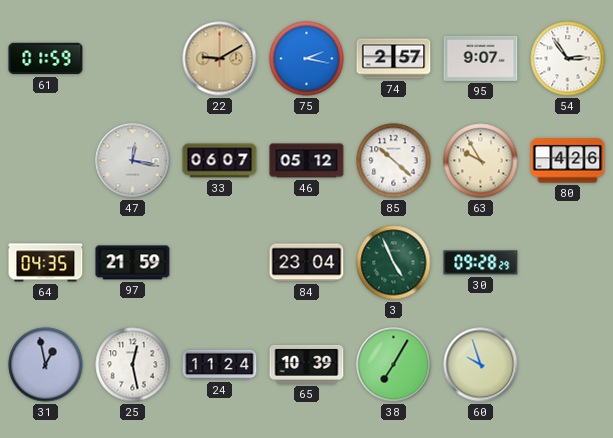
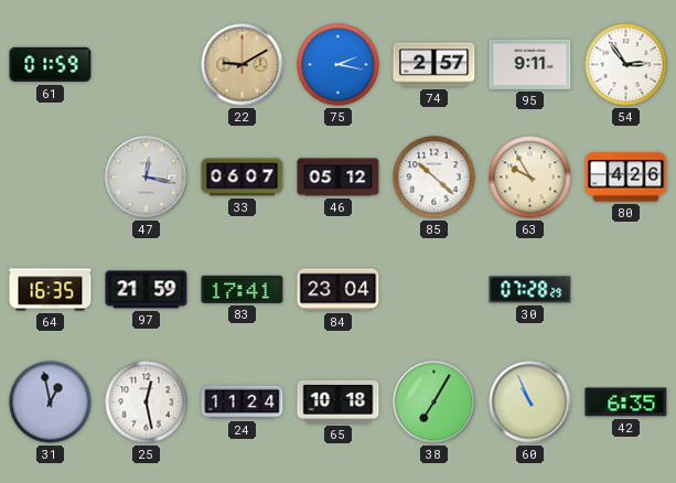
95: 9:07 -> 9:11
64: 04:35 -> 16:35
83: none -> 17:41
3: 4:56 -> none
30: 09:28 -> 07:28
65: 10:39 -> 10:18
60: 9:57 -> 10:56
42: none -> 6:35
